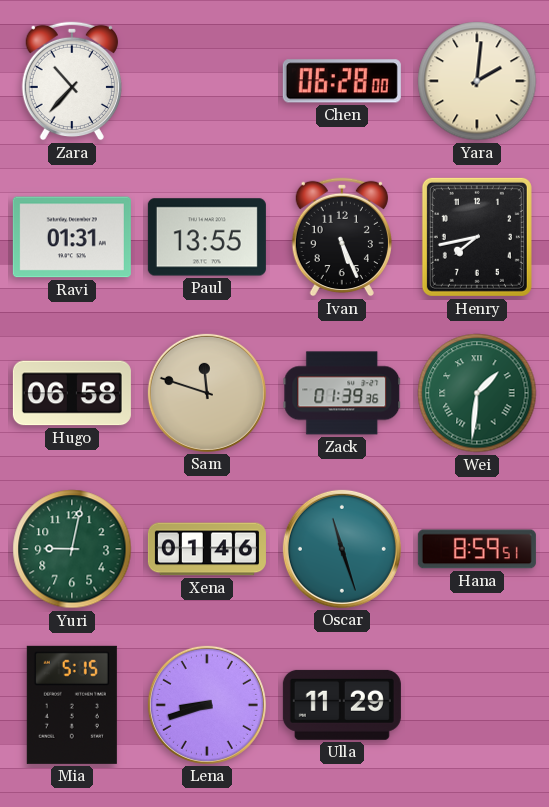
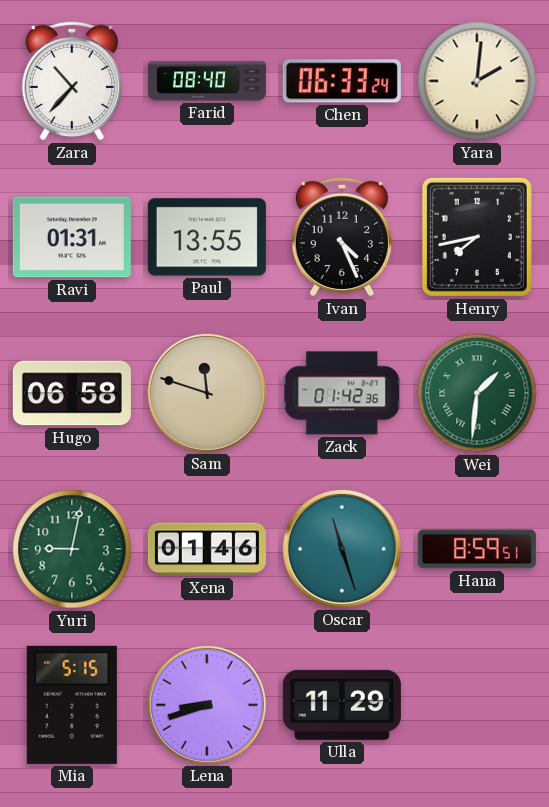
Farid: none -> 08:40
Chen: 06:28 -> 06:33
Ivan: 5:26 -> 4:26
Zack: 01:39 -> 01:42
